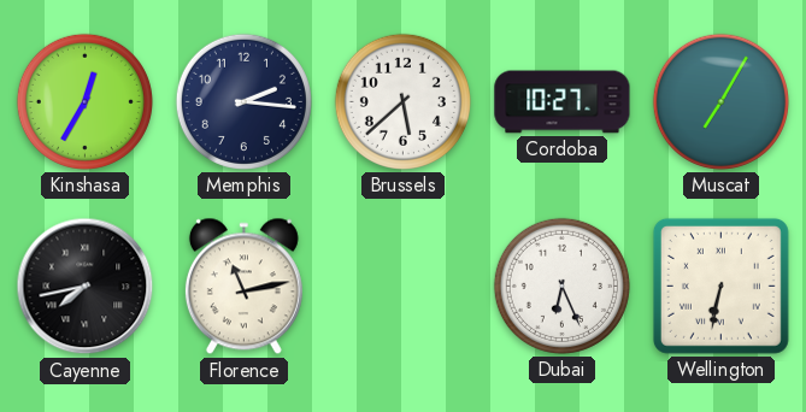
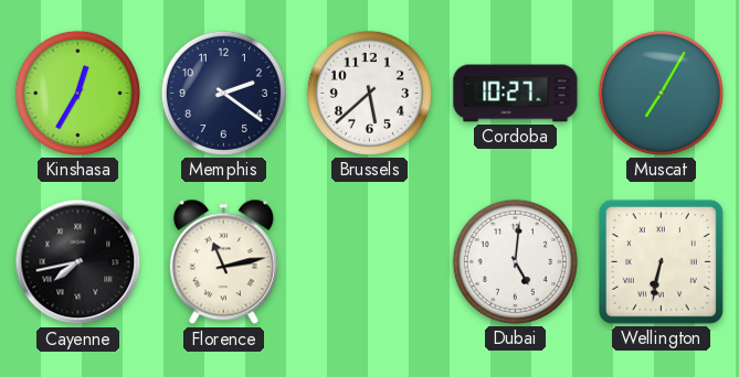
Memphis: 2:16 -> 2:21
Dubai: 6:26 -> 5:01
